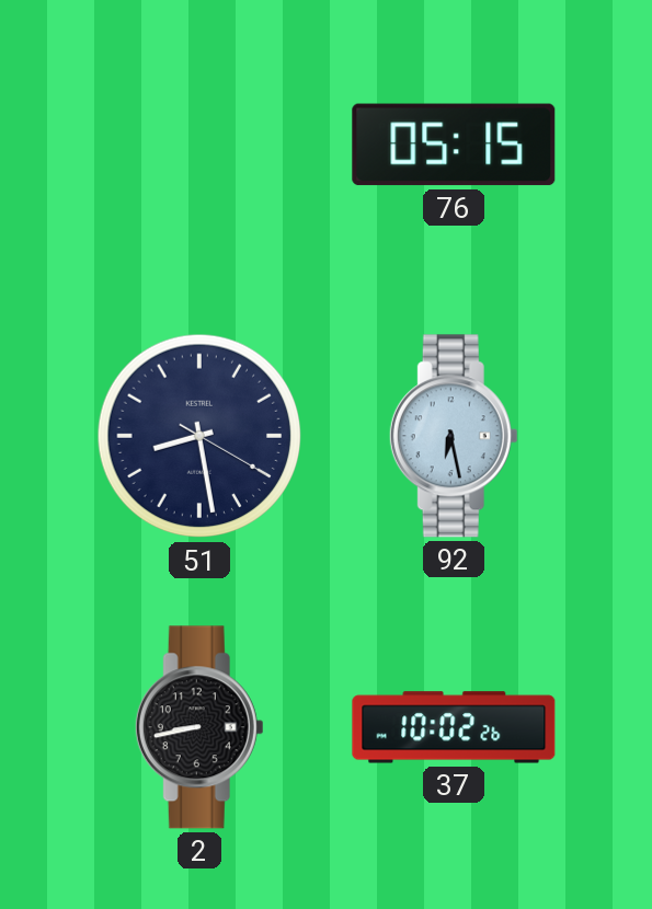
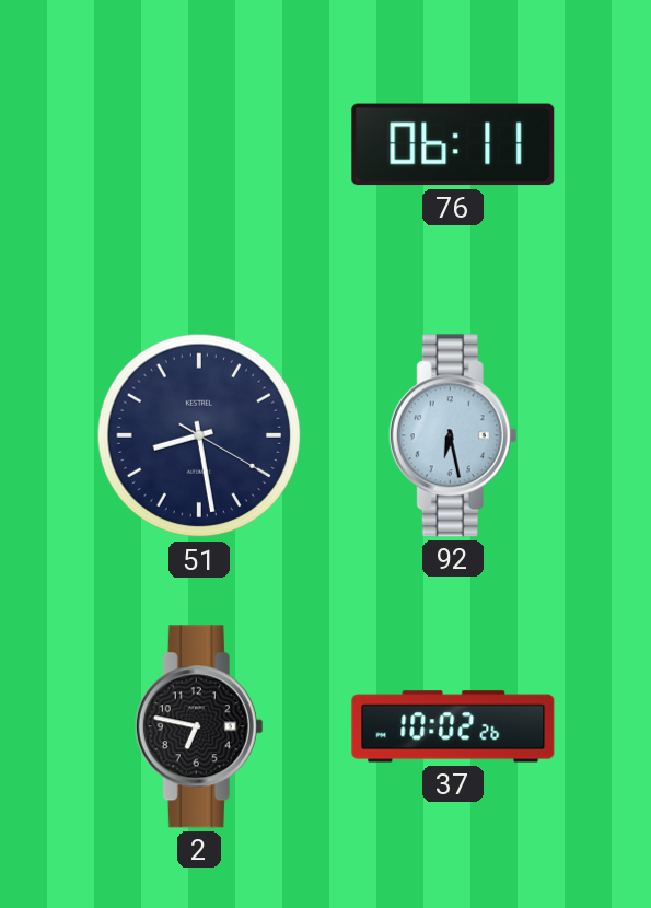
76: 05:15 -> 06:11
2: 8:43 -> 6:47
